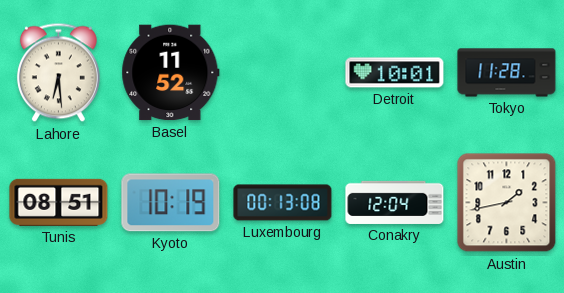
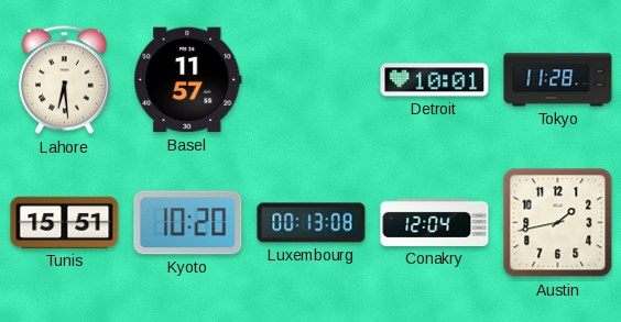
Basel: 11:52 -> 11:57
Tunis: 08:51 -> 15:51
Kyoto: 10:19 -> 10:20
